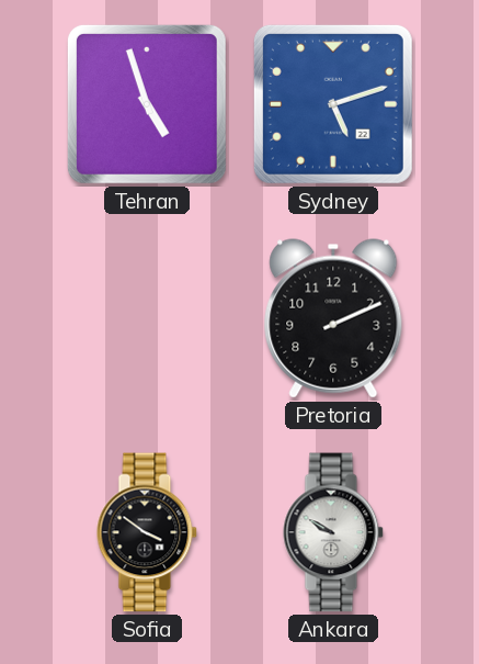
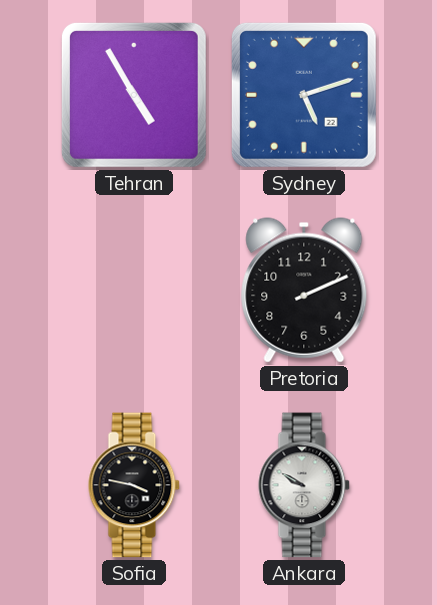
Tehran: 4:57 -> 4:55
Sofia: 3:51 -> 3:47
